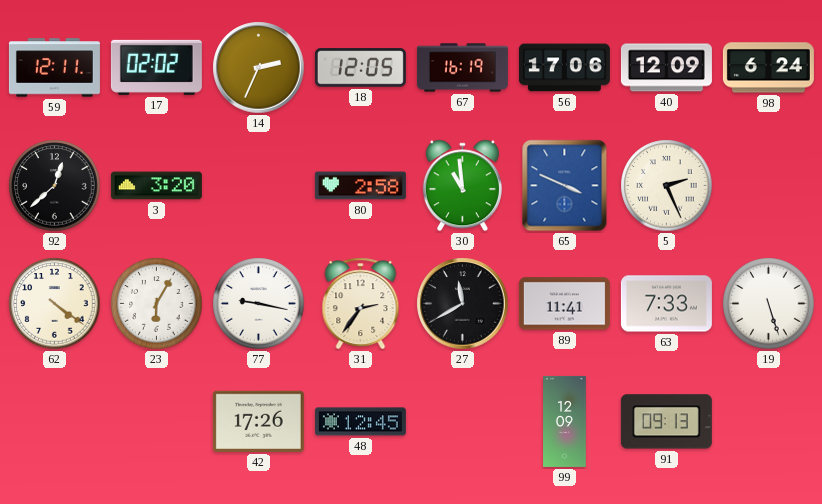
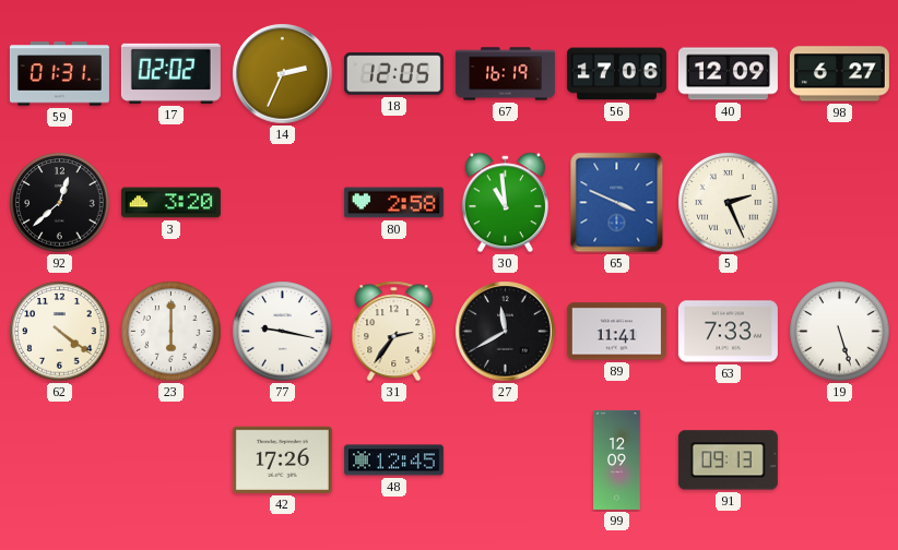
59: 12:11 -> 01:31
98: 6:24 -> 6:27
23: 6:05 -> 6:00
